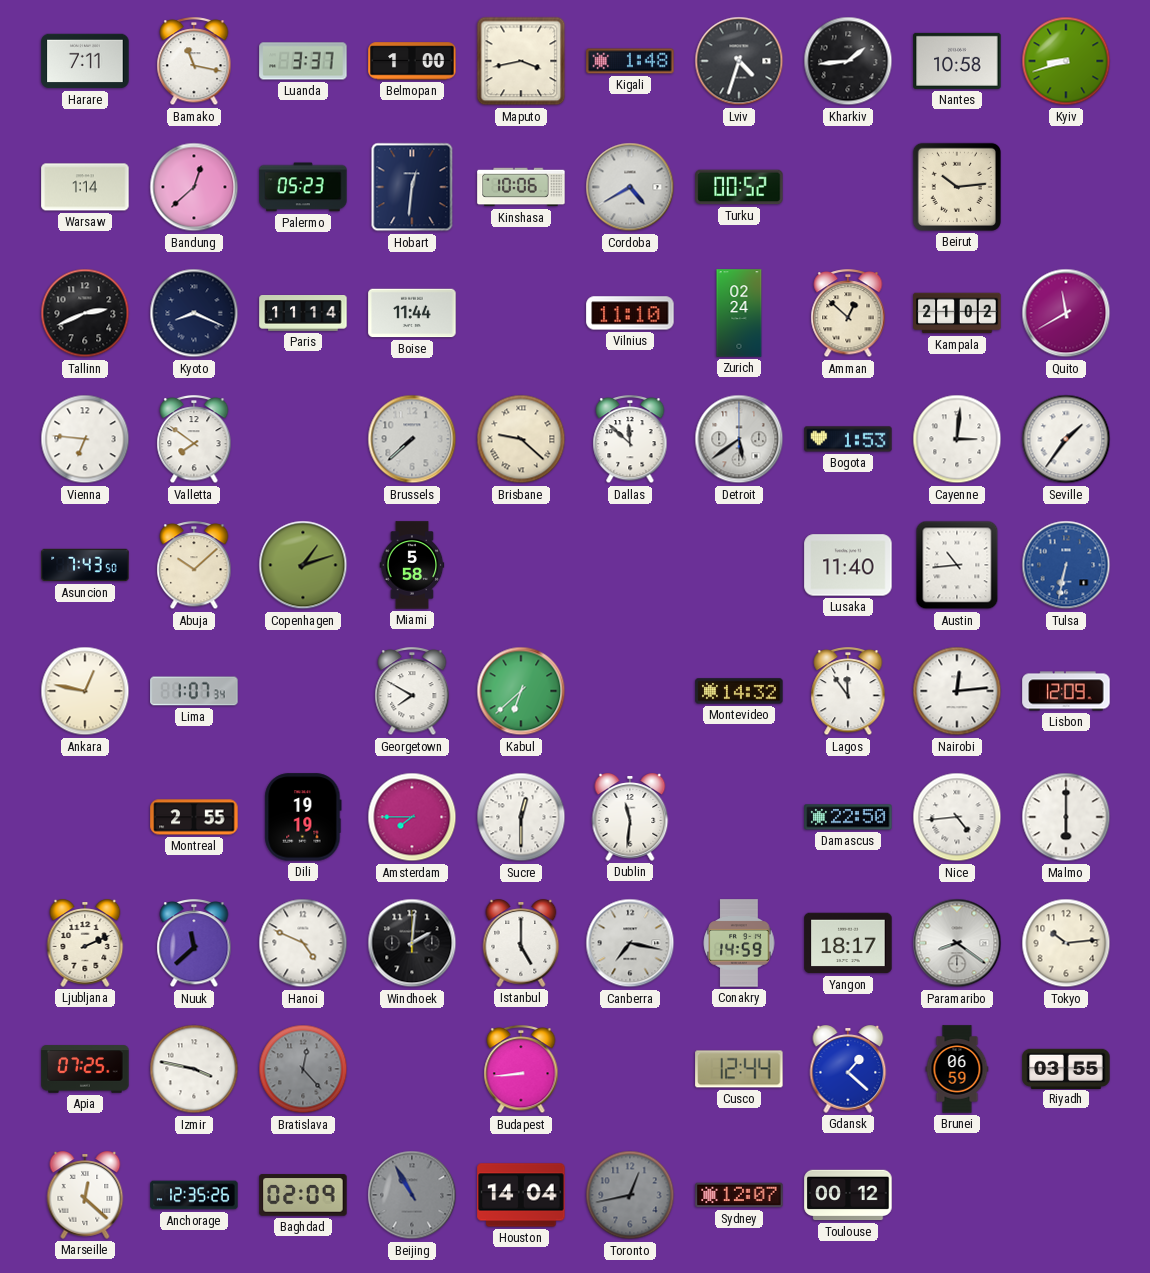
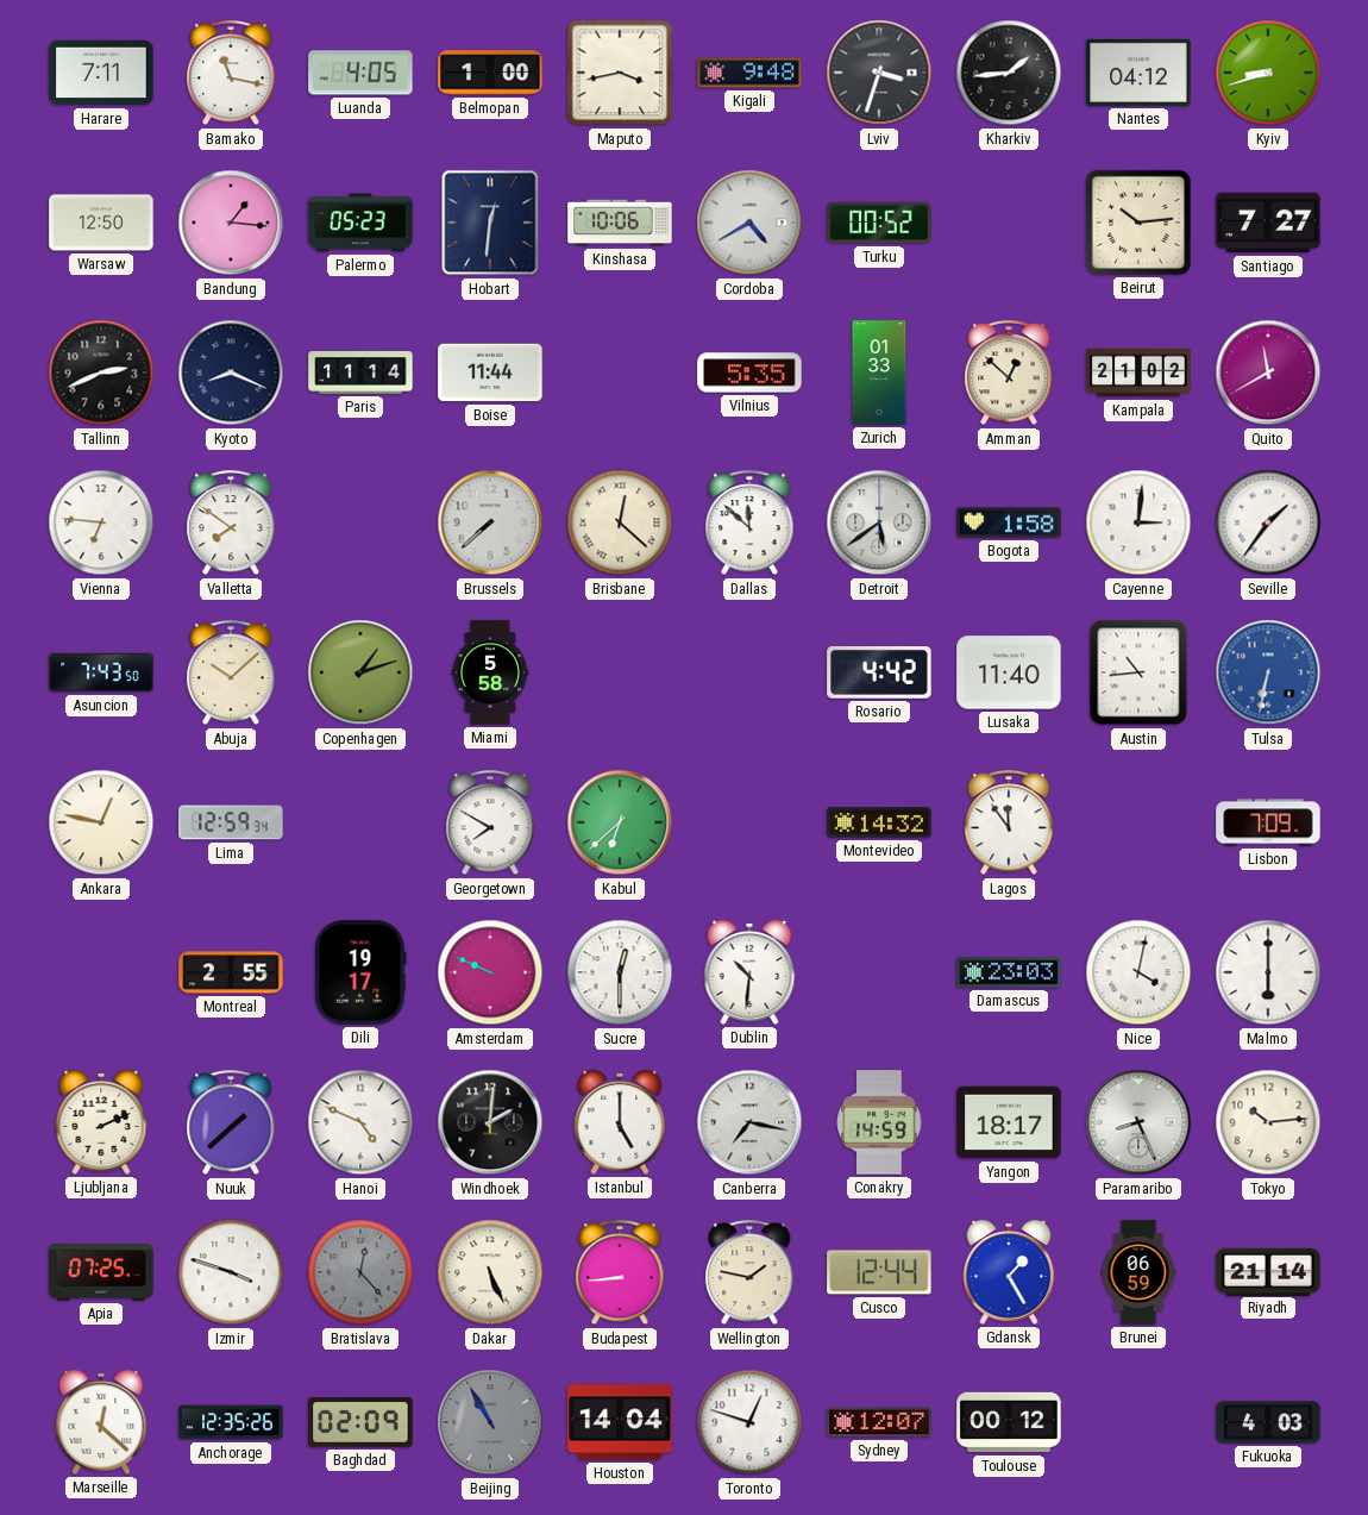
Luanda: 3:37 -> 4:05
Kigali: 1:48 -> 9:48
Lviv: 4:33 -> 3:33
Nantes: 10:58 -> 04:12
Warsaw: 1:14 -> 12:50
Bandung: 12:38 -> 1:16
Santiago: none -> 7:27
Vilnius: 11:10 -> 5:35
Zurich: 02:24 -> 01:33
Brisbane: 9:22 -> 12:22
Bogota: 1:53 -> 1:58
Rosario: none -> 4:42
Lima: 1:07 -> 12:59
Nairobi: 12:14 -> none
Lisbon: 12:09 -> 7:09
Dili: 19:19 -> 19:17
Amsterdam: 7:45 -> 9:49
Dublin: 11:31 -> 10:31
Damascus: 22:50 -> 23:03
Nice: 4:44 -> 4:02
Nuuk: 11:38 -> 1:38
Paramaribo: 8:21 -> 8:26
Izmir: 3:47 -> 3:48
Dakar: none -> 5:26
Wellington: none -> 1:47
Gdansk: 1:22 -> 1:25
Riyadh: 03:55 -> 21:14
Toronto: 12:43 -> 12:48
Toronto dial: grey -> white
Fukuoka: none -> 4:03
